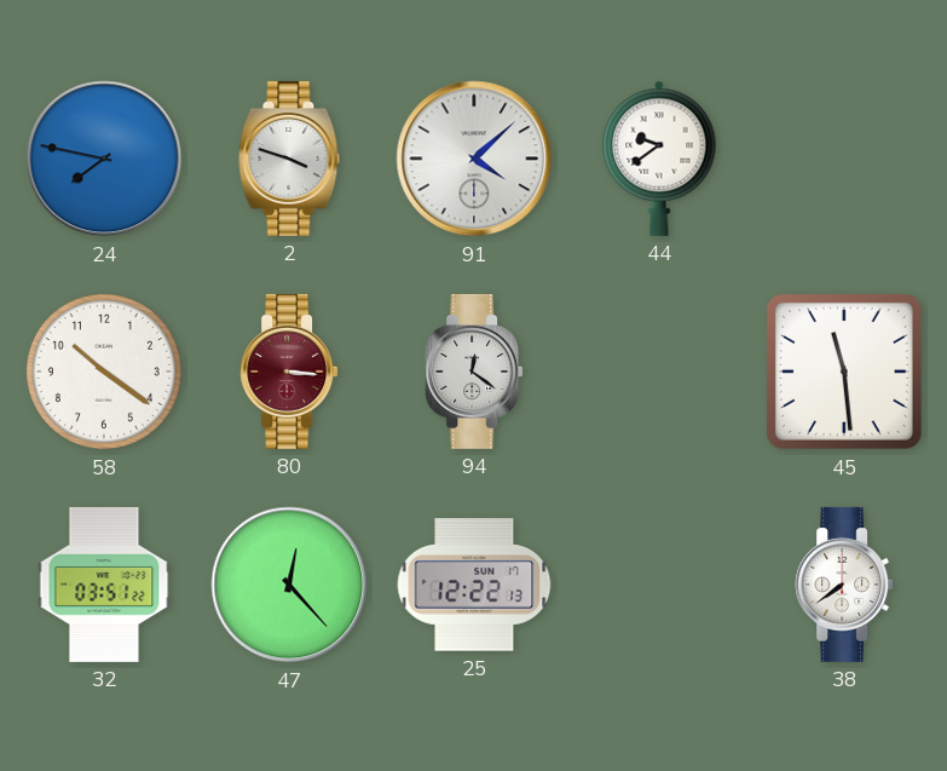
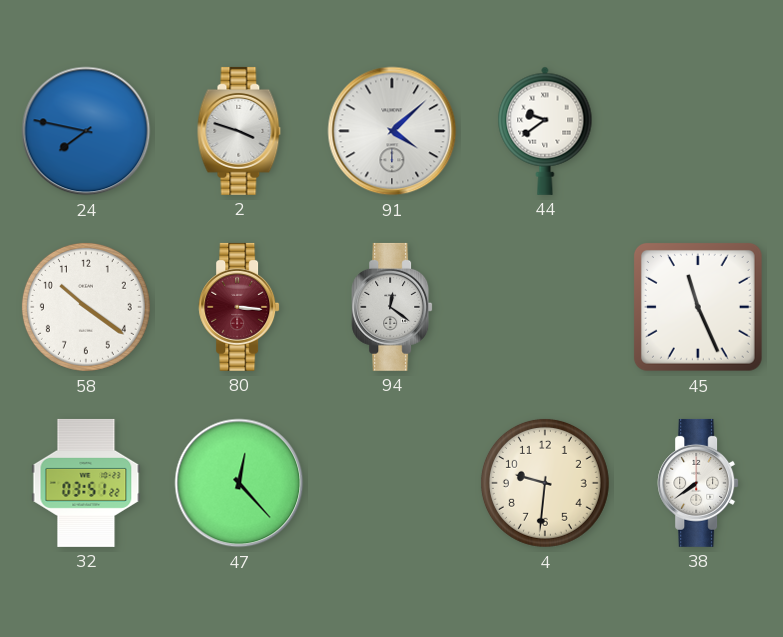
45: 11:29 -> 11:26
25: 12:22 -> none
4: none -> 9:31
